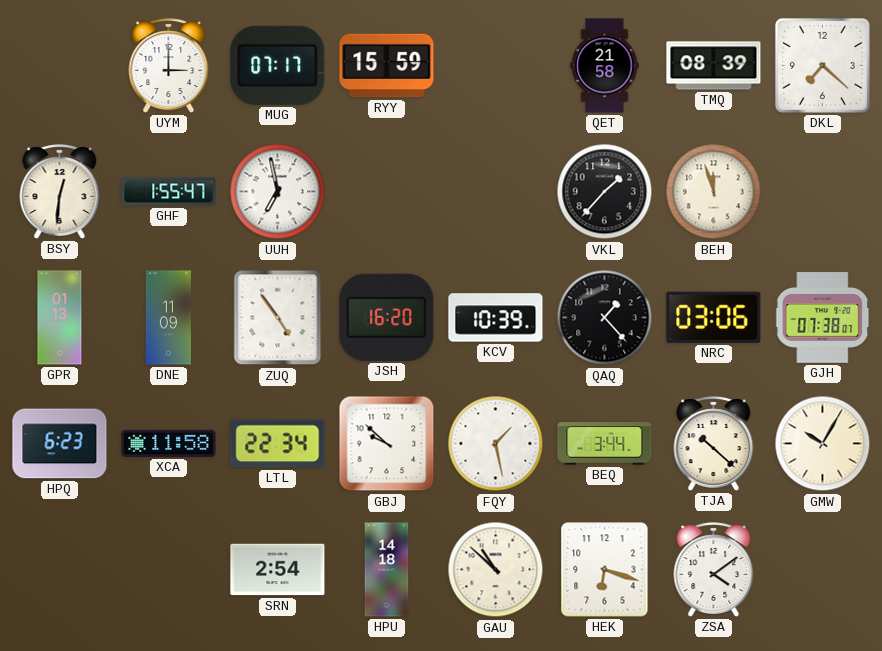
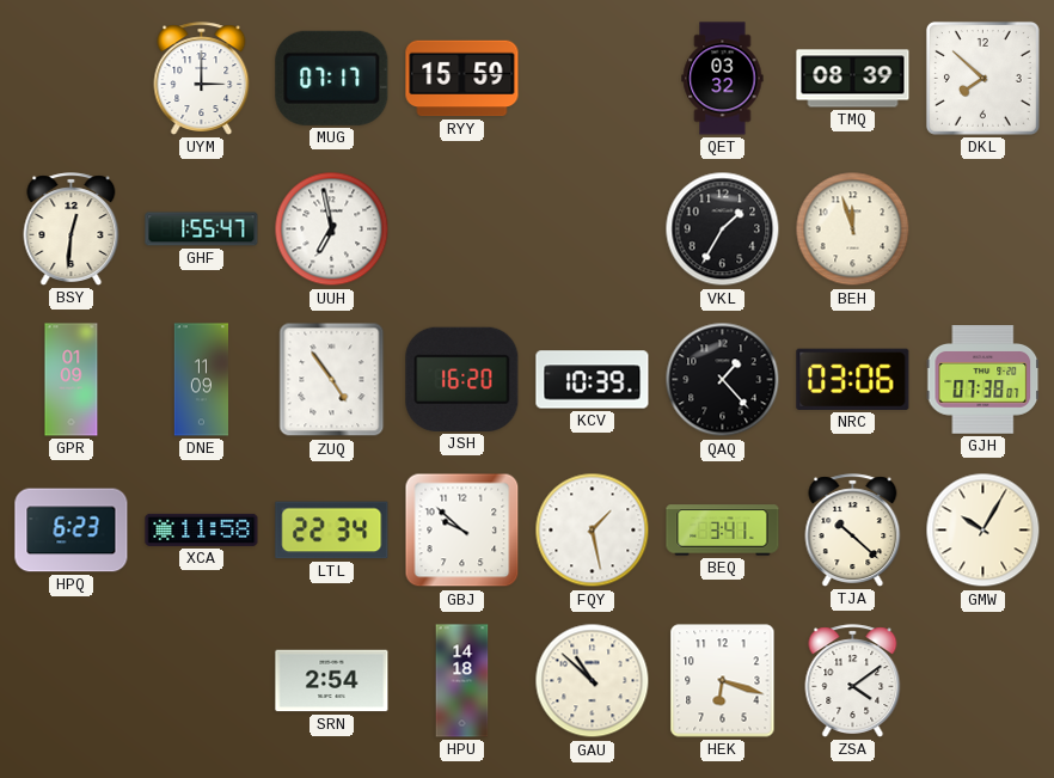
QET: 21:58 -> 03:32
DKL: 7:22 -> 7:52
VKL: 1:37 -> 1:35
GPR: 01:13 -> 01:09
BEQ: 3:44 -> 3:41
